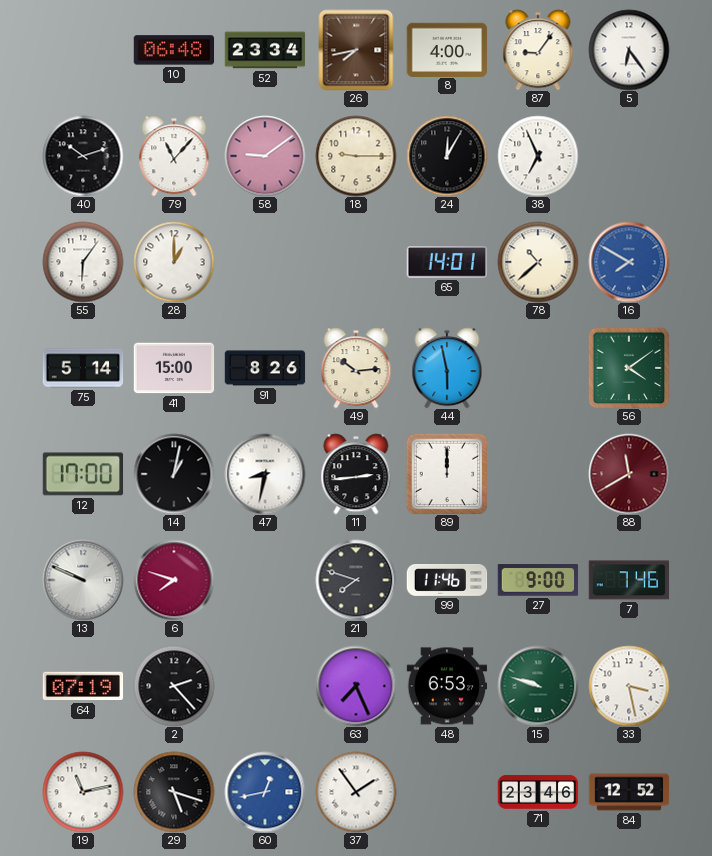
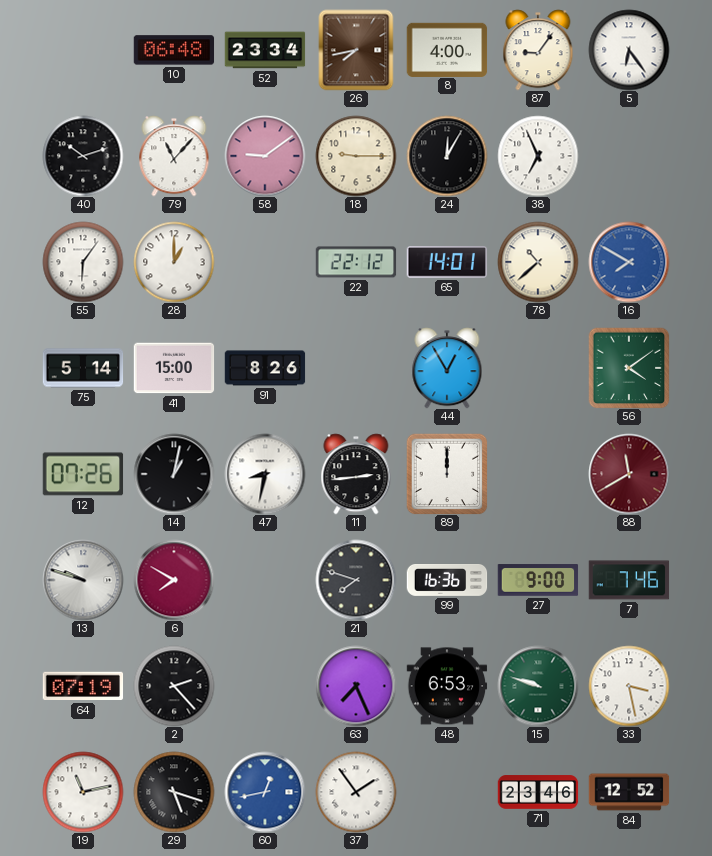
22: none -> 22:12
49: 10:14 -> none
44: 5:58 -> 12:55
12: 17:00 -> 07:26
13: 9:49 -> 9:48
6: 7:48 -> 7:50
99: 11:46 -> 16:36
